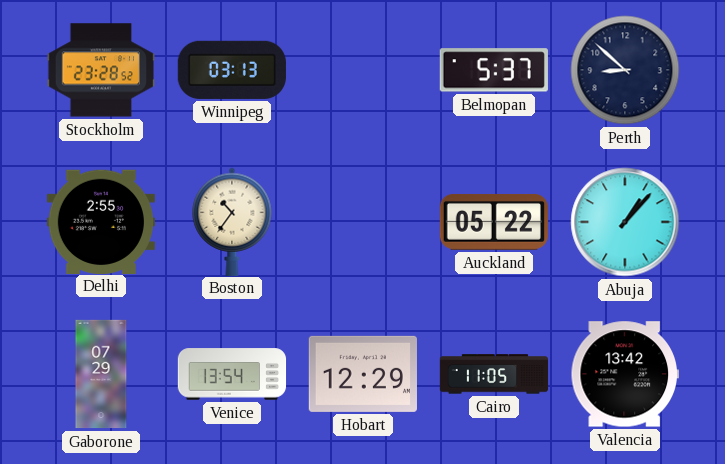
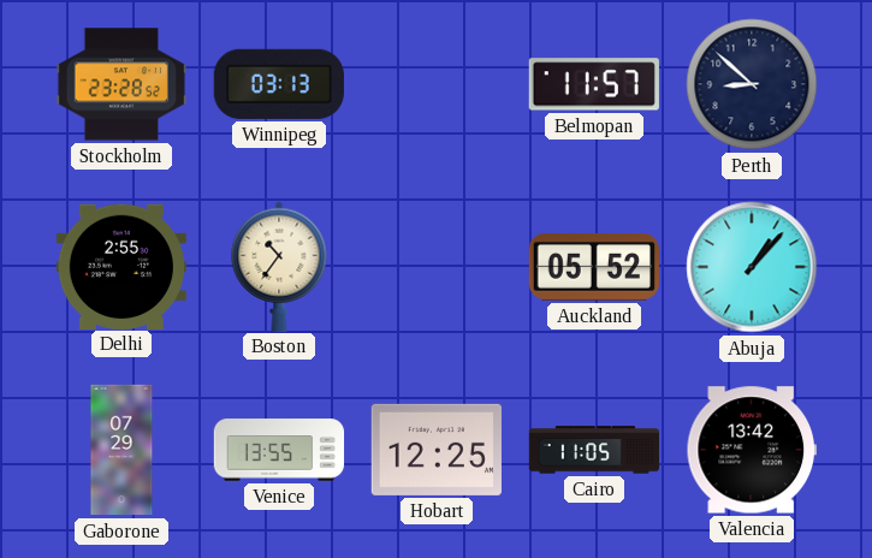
Belmopan: 5:37 -> 11:57
Auckland: 05:22 -> 05:52
Venice: 13:54 -> 13:55
Hobart: 12:29 -> 12:25
